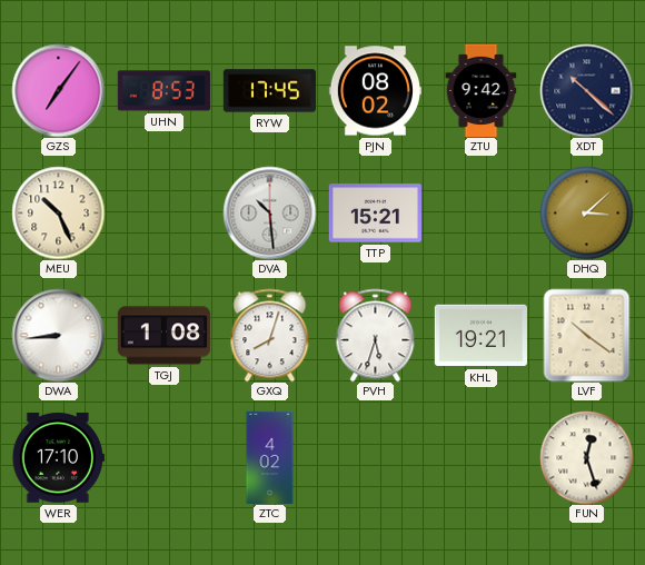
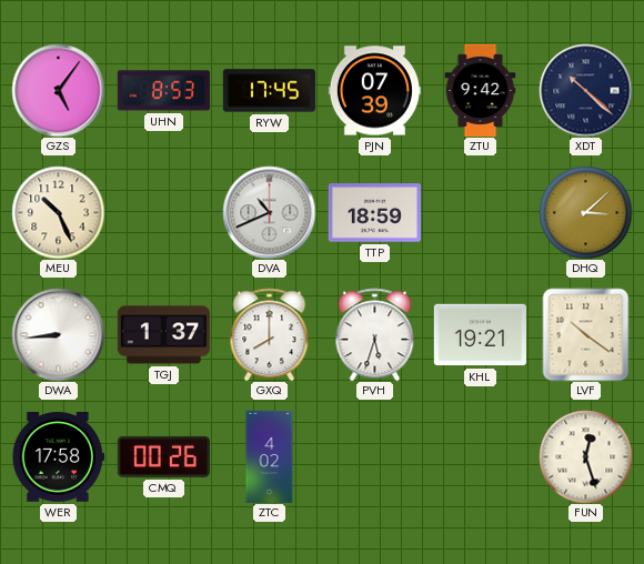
GZS: 7:06 -> 5:06
PJN: 08:02 -> 07:39
DVA: 10:29 -> 10:41
TTP: 15:21 -> 18:59
TGJ: 1:08 -> 1:37
GXQ: 8:03 -> 8:00
WER: 17:10 -> 17:58
CMQ: none -> 00:26
